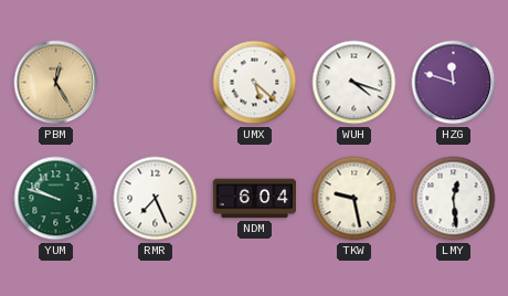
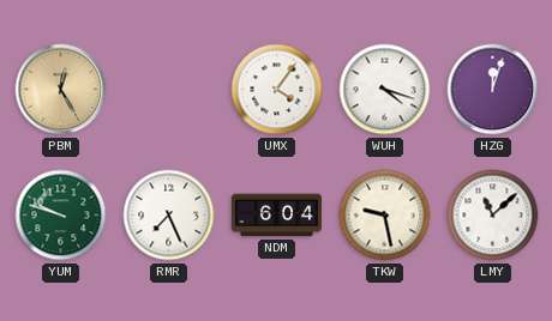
UMX: 5:22 -> 4:06
HZG: 11:48 -> 12:03
LMY: 12:29 -> 11:08
